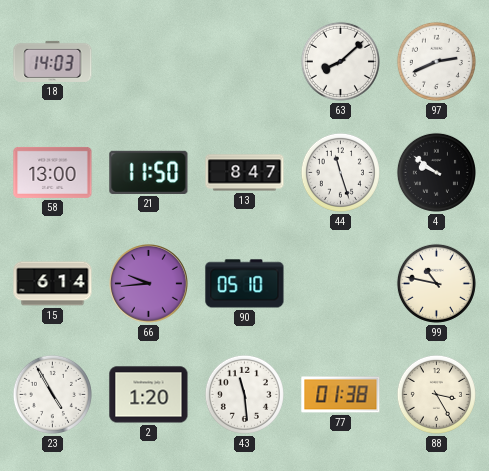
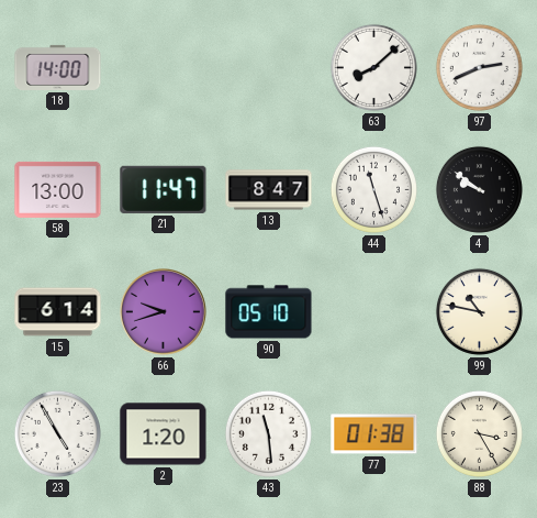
18: 14:03 -> 14:00
21: 11:50 -> 11:47
66: 9:44 -> 9:42
